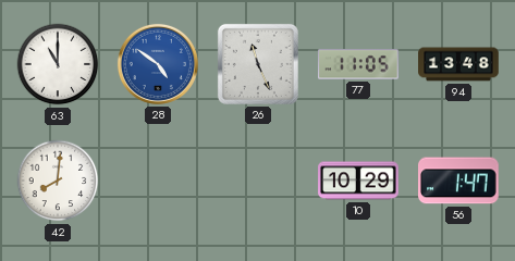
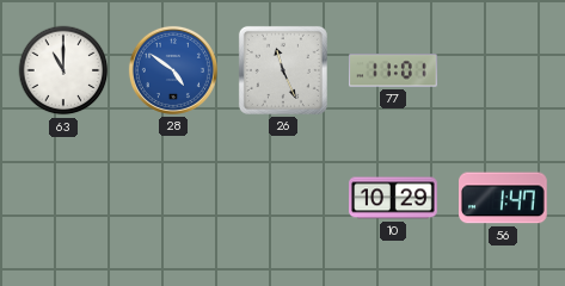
77: 11:05 -> 11:01
94: 13:48 -> none
42: 8:01 -> none
